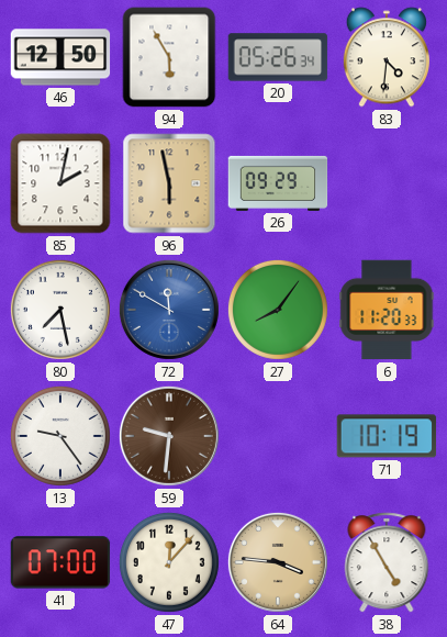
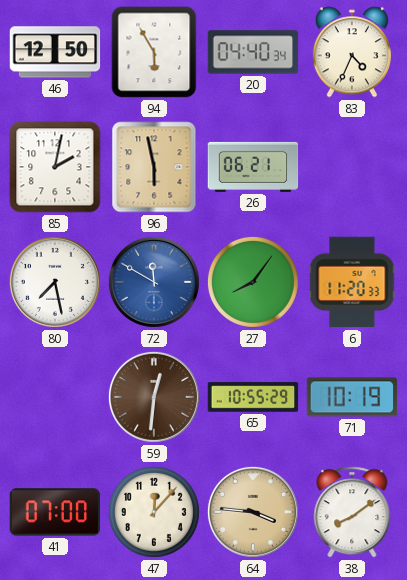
20: 05:26 -> 04:40
83: 4:31 -> 4:34
26: 09:29 -> 06:21
13: 9:24 -> none
59: 9:31 -> 12:31
65: none -> 10:55
38: 4:55 -> 8:09
